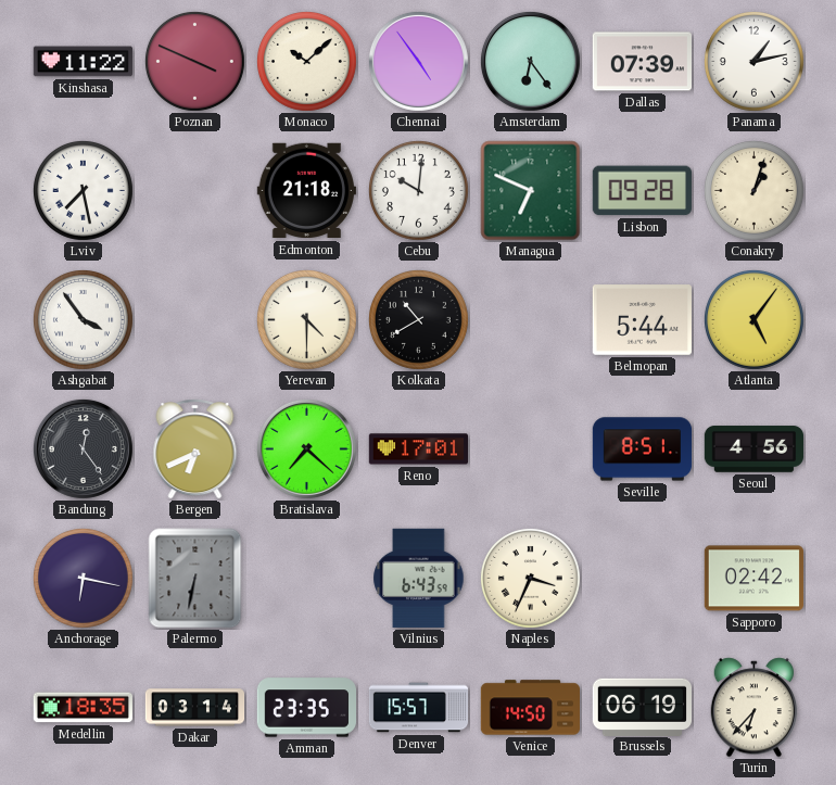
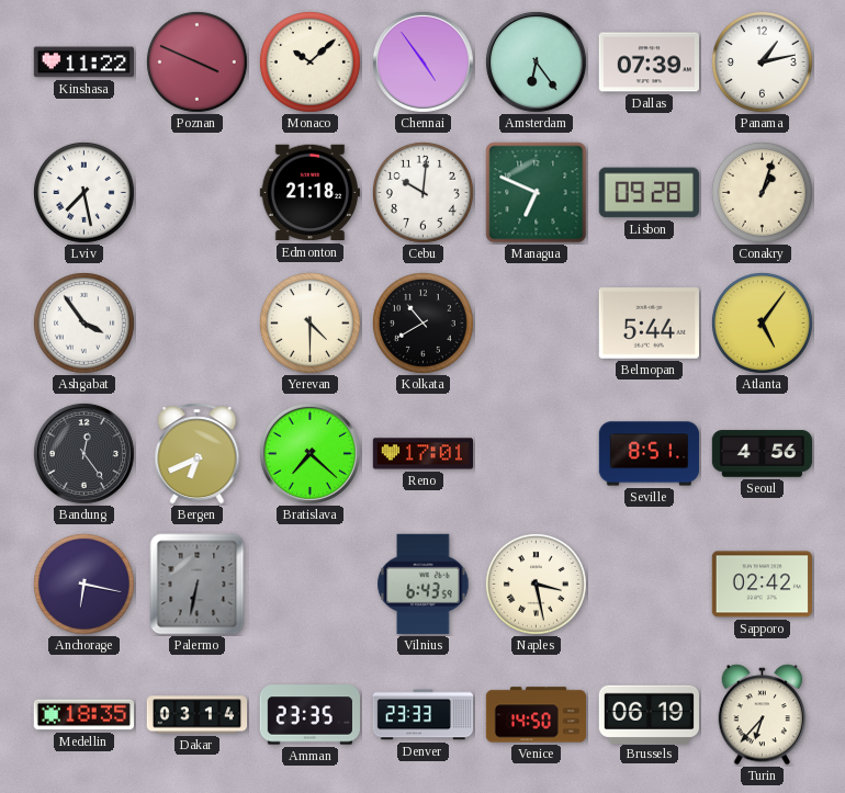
Naples: 3:34 -> 3:28
Denver: 15:57 -> 23:33
